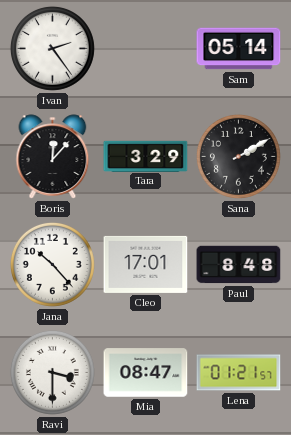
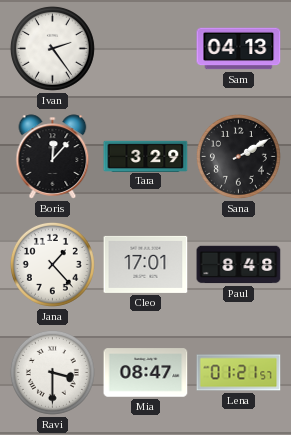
Sam: 05:14 -> 04:13
Jana: 10:23 -> 1:23
